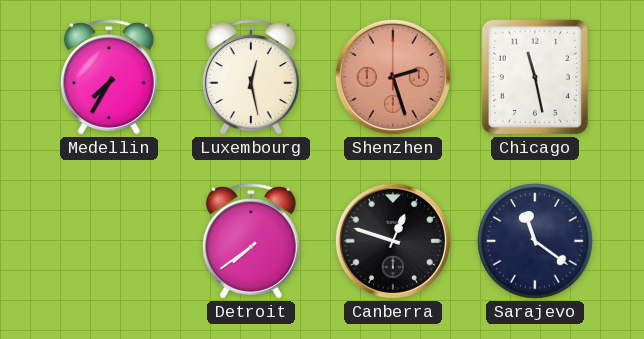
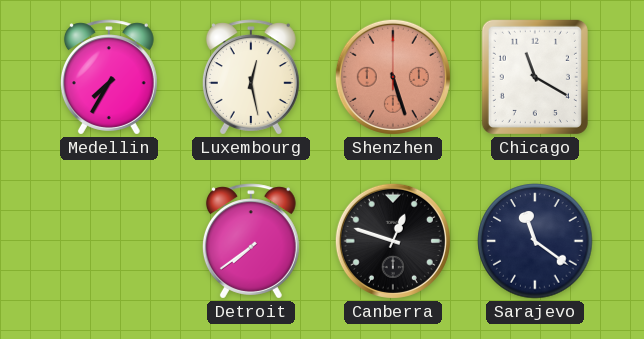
Shenzhen: 2:27 -> 5:27
Chicago: 11:28 -> 11:20
